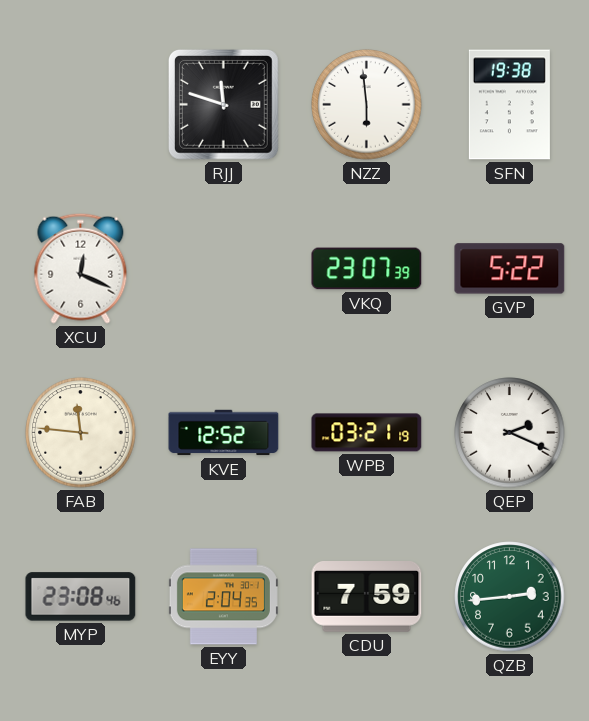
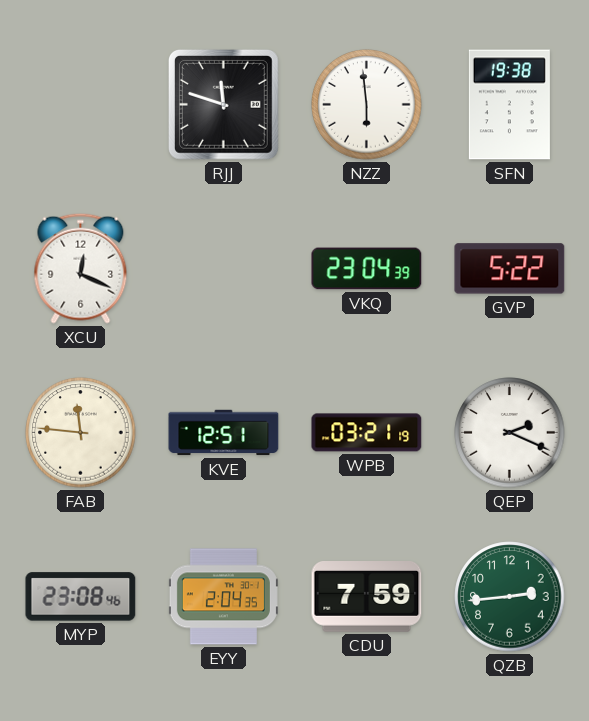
VKQ: 23:07 -> 23:04
KVE: 12:52 -> 12:51
